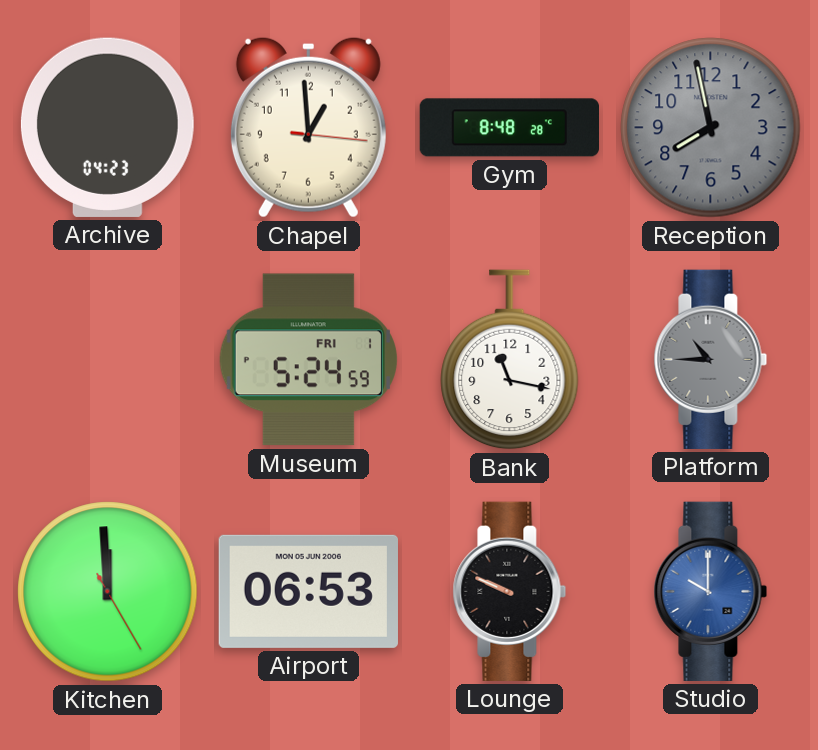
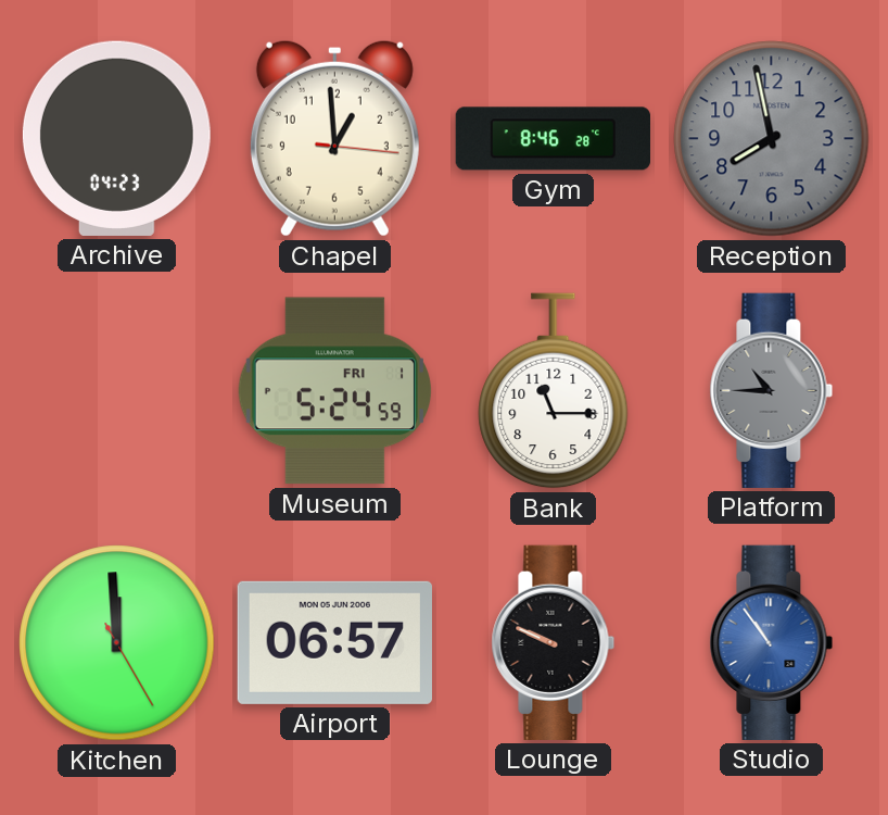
Gym: 8:48 -> 8:46
Bank: 11:17 -> 11:15
Airport: 06:53 -> 06:57
Studio: 10:00 -> 10:54
